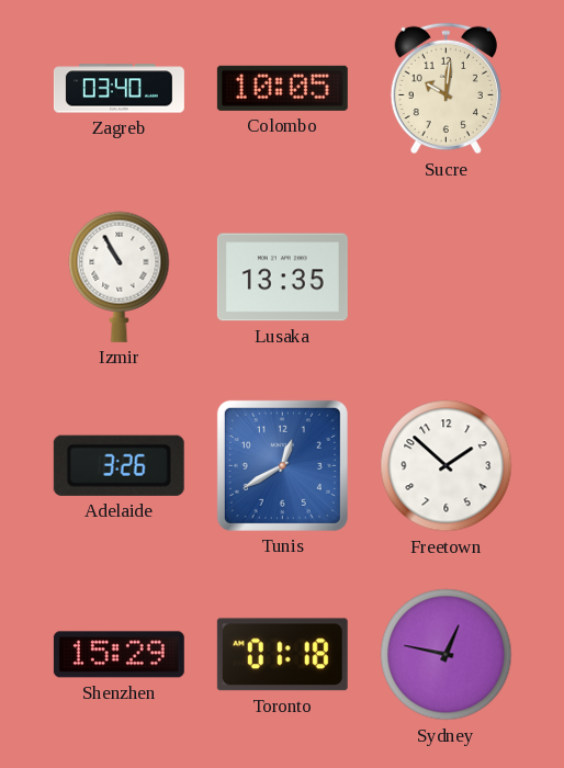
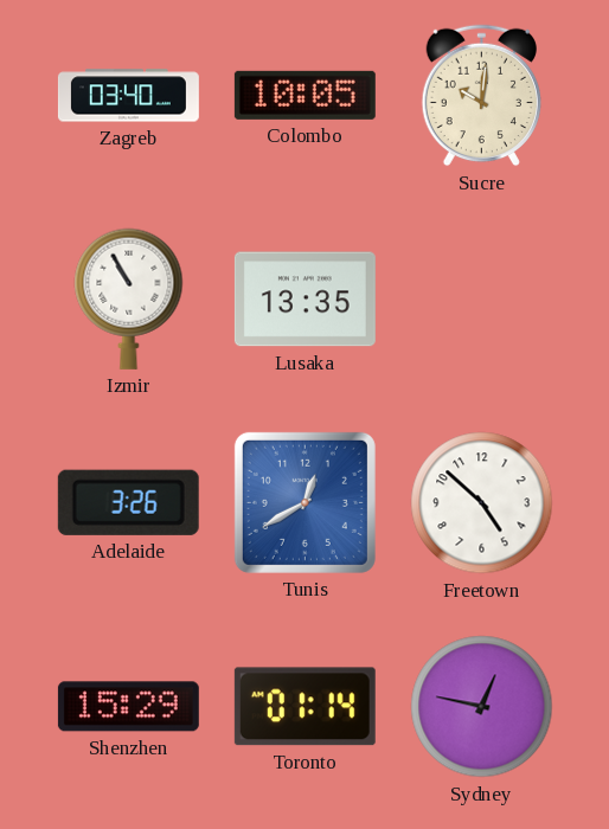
Freetown: 1:52 -> 4:52
Toronto: 01:18 -> 01:14
